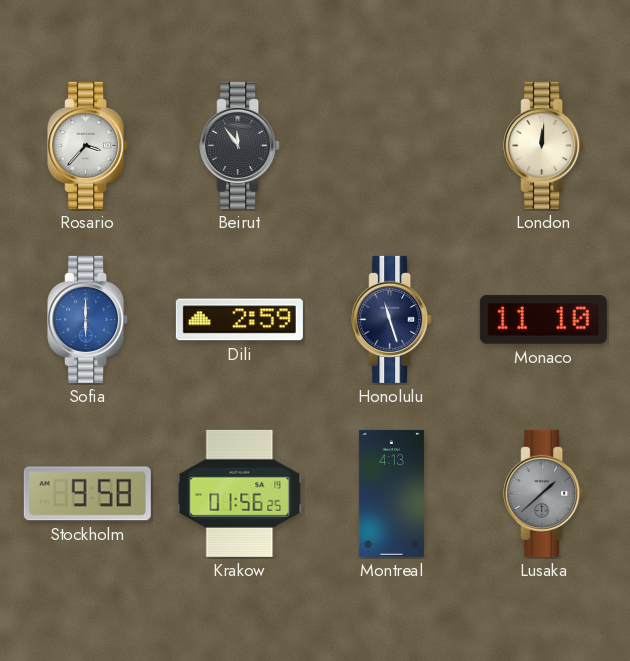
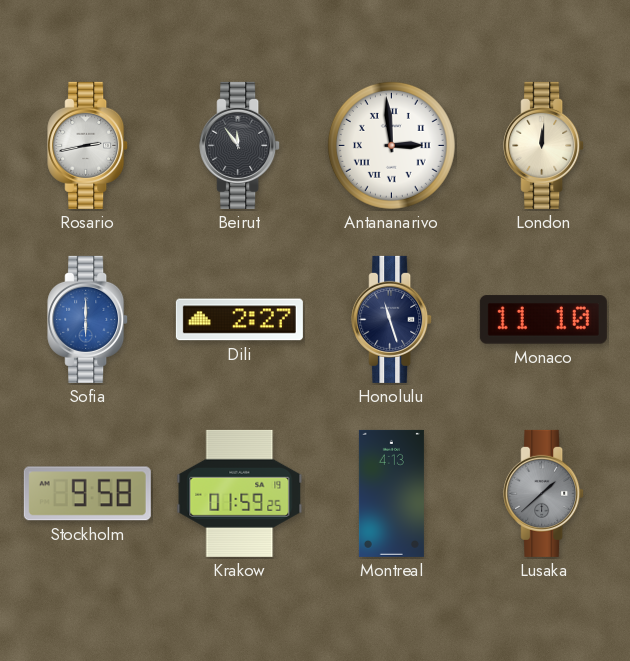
Rosario: 3:37 -> 2:43
Antananarivo: none -> 2:59
Dili: 2:59 -> 2:27
Krakow: 01:56 -> 01:59
